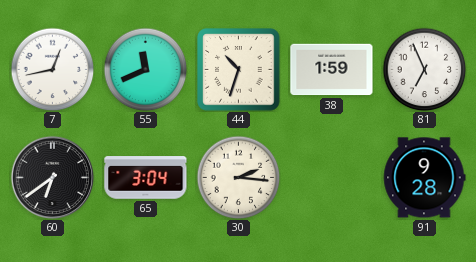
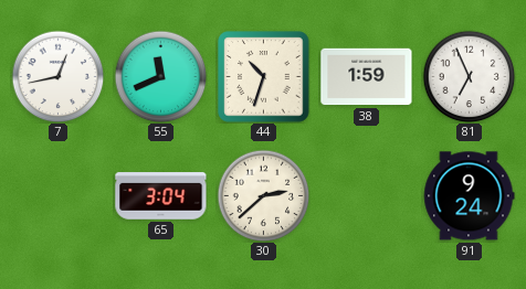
60: 6:39 -> none
30: 2:16 -> 2:38
91: 9:28 -> 9:24
